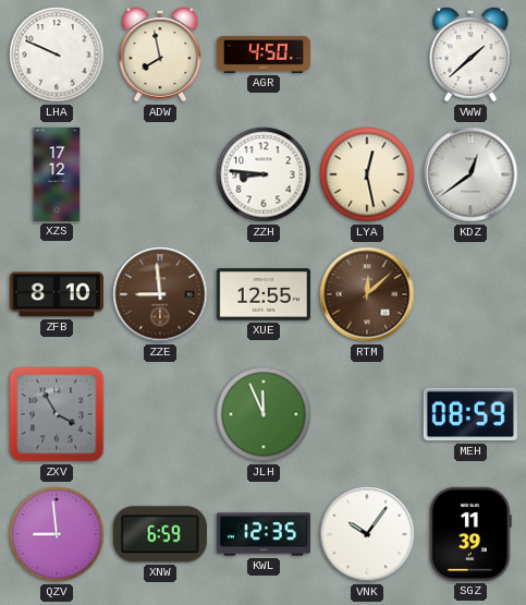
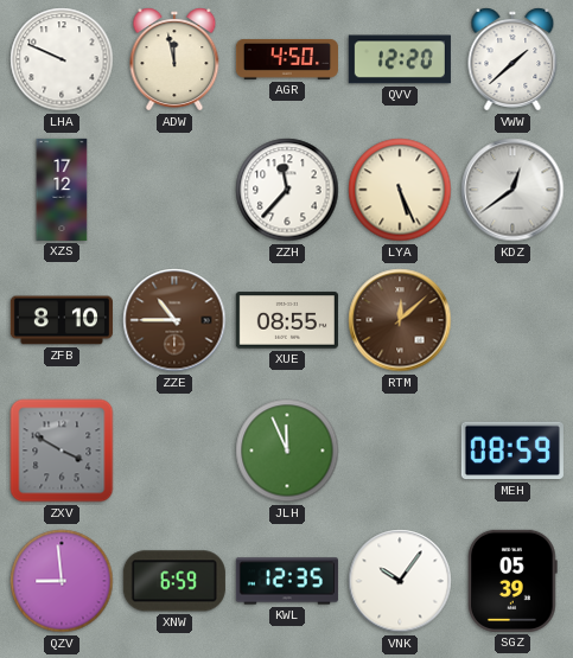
ADW: 7:58 -> 11:58
QVV: none -> 12:20
ZZH: 8:46 -> 11:37
LYA: 12:28 -> 5:26
ZZE: 8:59 -> 10:45
XUE: 12:55 -> 08:55
ZXV: 3:55 -> 3:50
SGZ: 11:39 -> 05:39
